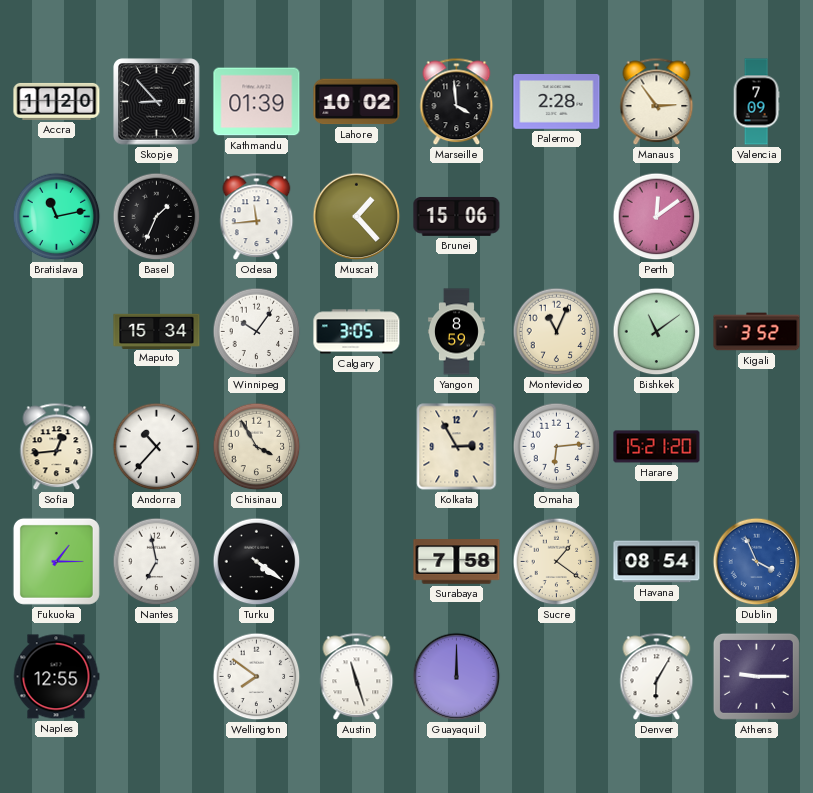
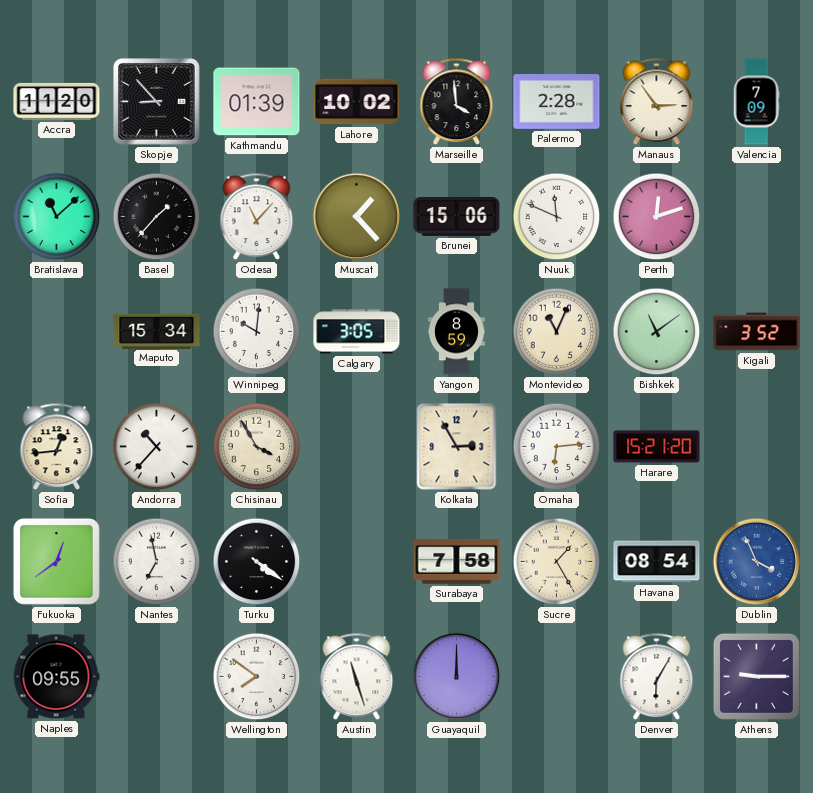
Bratislava: 11:13 -> 11:08
Basel: 1:34 -> 1:37
Odesa: 11:44 -> 11:07
Nuuk: none -> 11:49
Perth: 12:09 -> 12:12
Winnipeg: 10:06 -> 10:01
Fukuoka: 1:15 -> 12:39
Sucre: 1:21 -> 1:25
Naples: 12:55 -> 09:55
